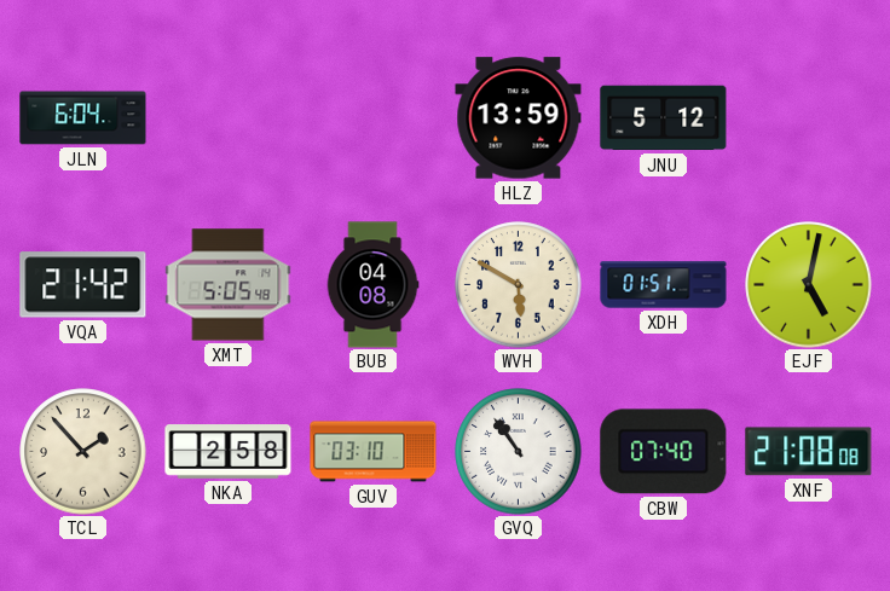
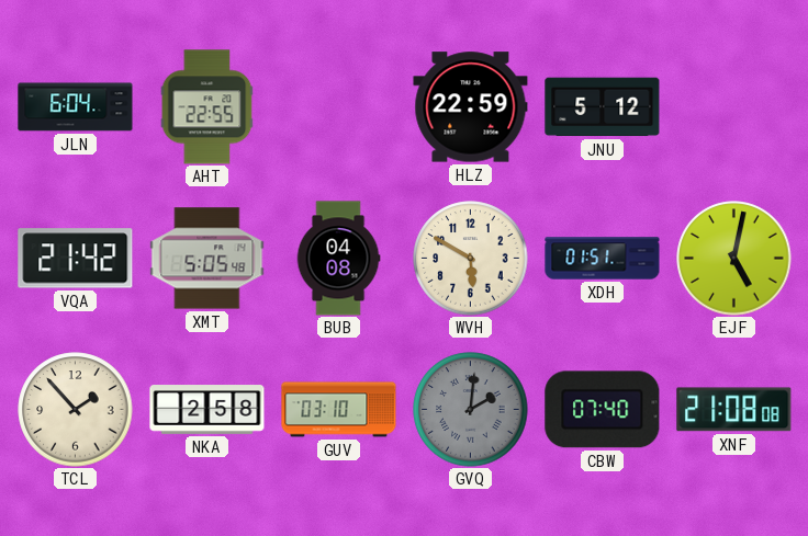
AHT: none -> 22:55
HLZ: 13:59 -> 22:59
GVQ: 10:54 -> 2:01
GVQ dial: white -> grey
